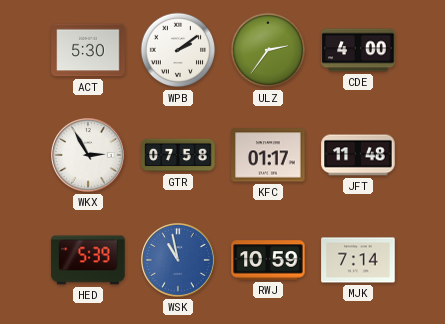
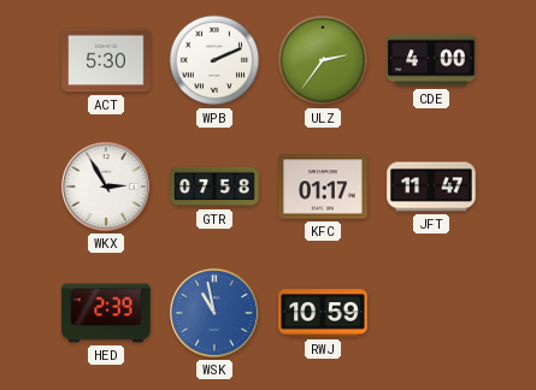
WPB: 2:09 -> 2:11
JFT: 11:48 -> 11:47
HED: 5:39 -> 2:39
MJK: 7:14 -> none
